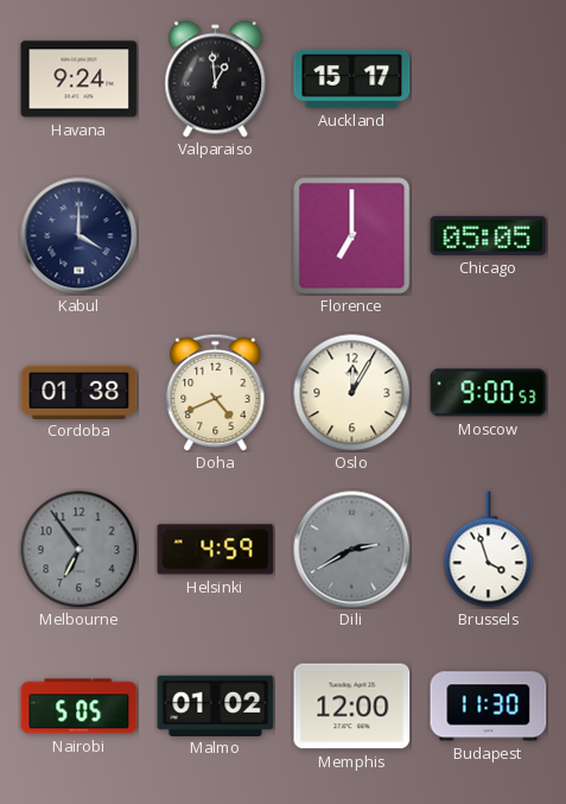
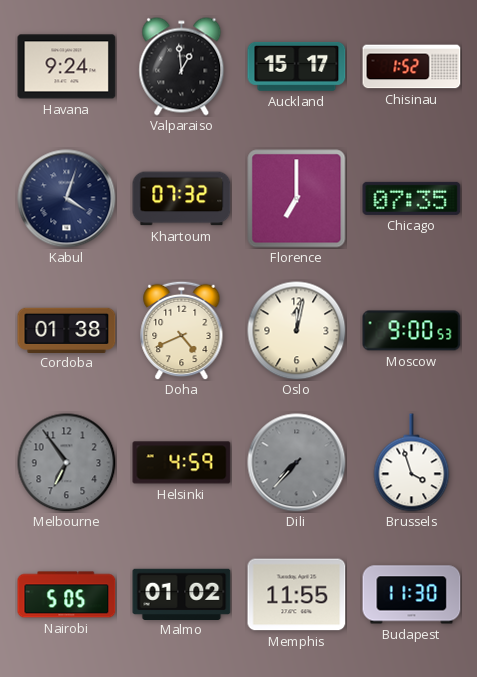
Chisinau: none -> 1:52
Kabul: 4:00 -> 4:03
Khartoum: none -> 07:32
Chicago: 05:05 -> 07:35
Oslo: 12:05 -> 12:02
Dili: 2:40 -> 7:37
Memphis: 12:00 -> 11:55
